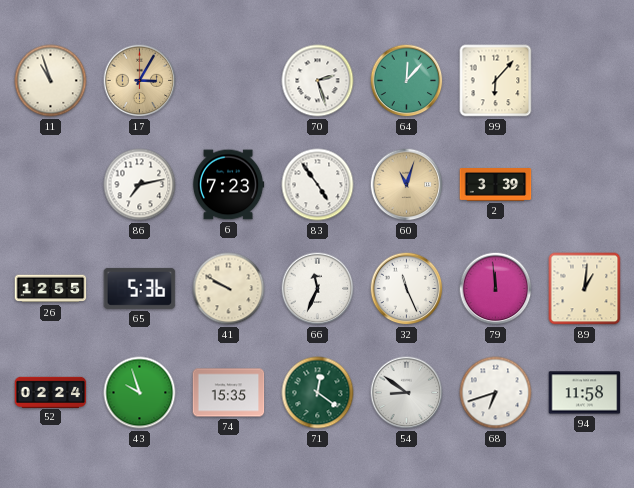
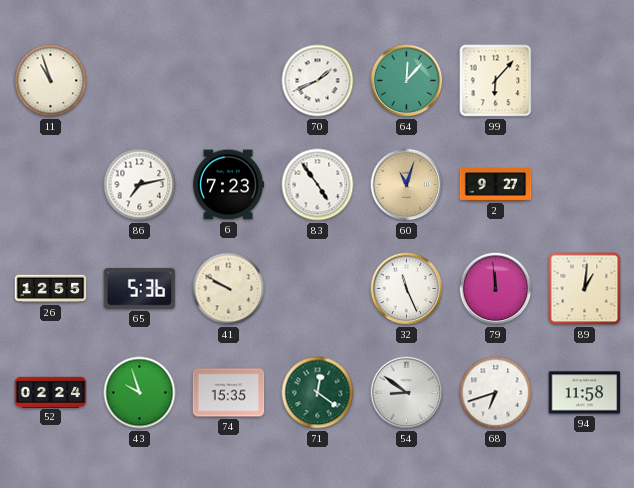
17: 3:05 -> none
70: 2:27 -> 1:41
2: 3:39 -> 9:27
66: 11:34 -> none
